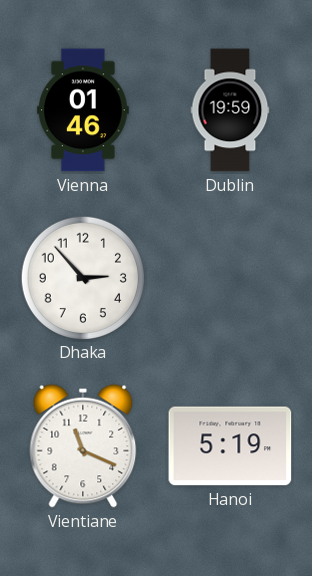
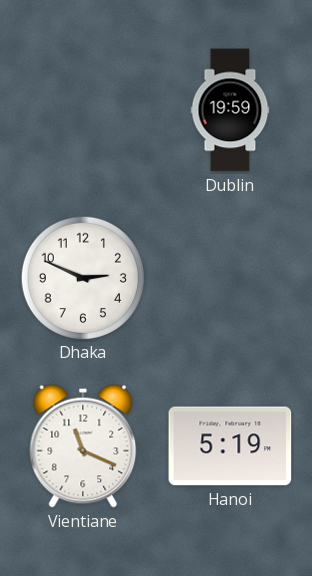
Vienna: 01:46 -> none
Dhaka: 2:53 -> 2:49
